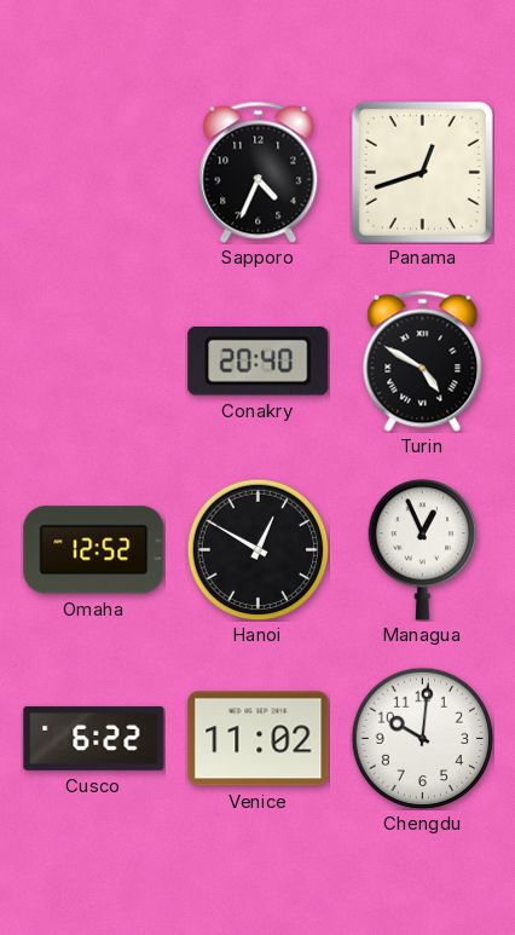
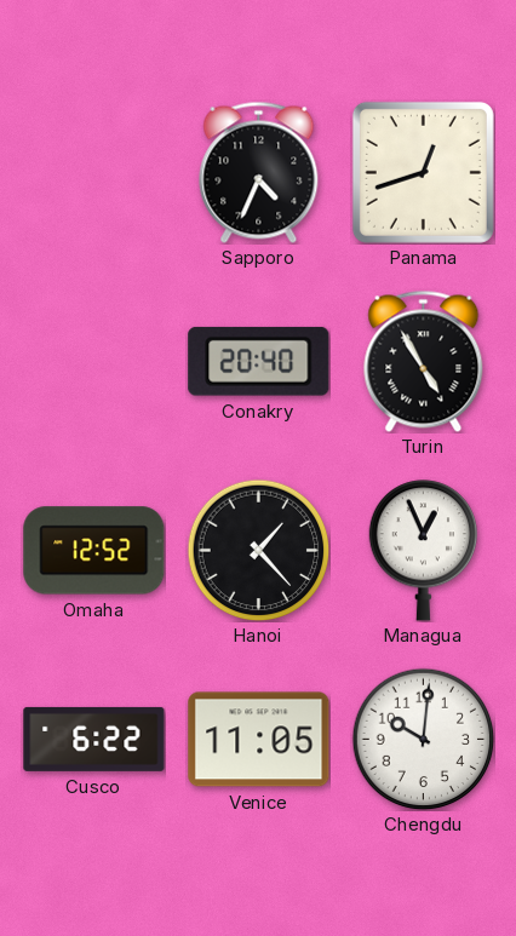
Turin: 4:50 -> 4:55
Hanoi: 12:50 -> 1:23
Venice: 11:02 -> 11:05
